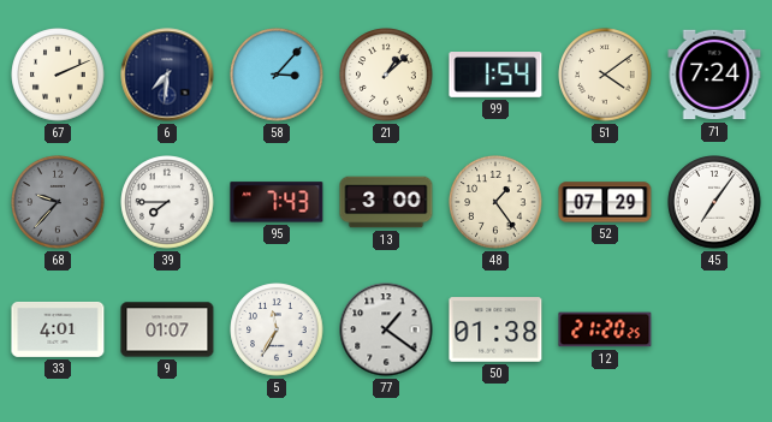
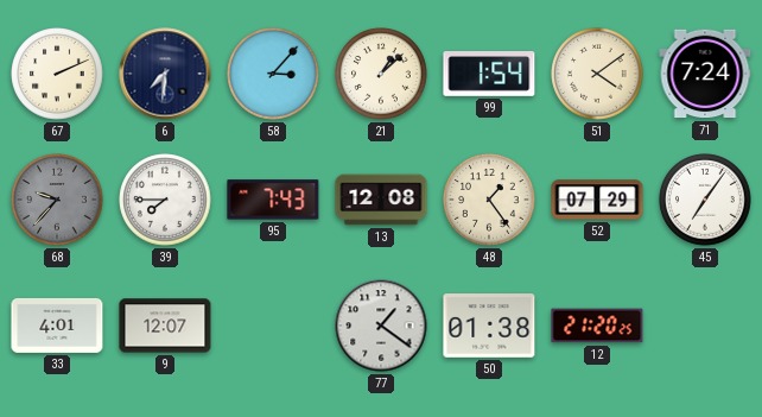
13: 3:00 -> 12:08
9: 01:07 -> 12:07
5: 11:35 -> none
